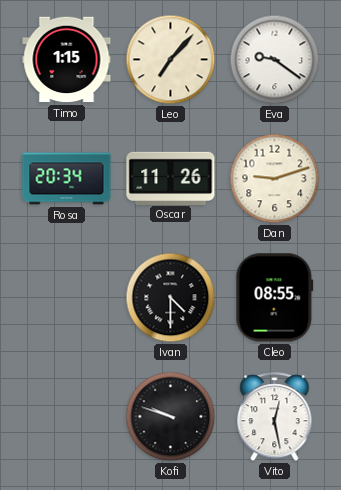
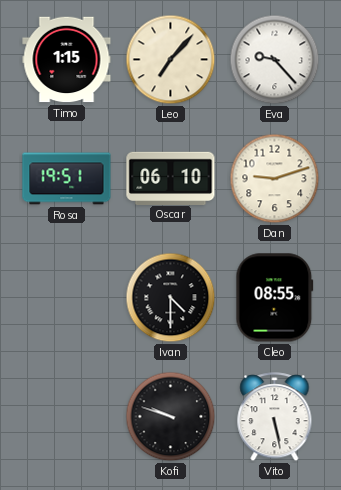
Eva: 9:21 -> 9:23
Rosa: 20:34 -> 19:51
Oscar: 11:26 -> 06:10
Vito: 12:28 -> 5:28
